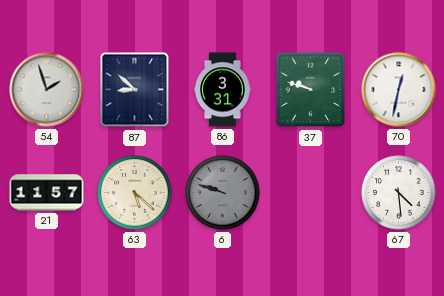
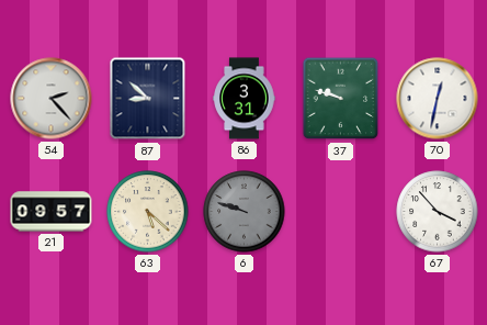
54: 1:57 -> 2:23
21: 11:57 -> 09:57
67: 4:29 -> 3:53
